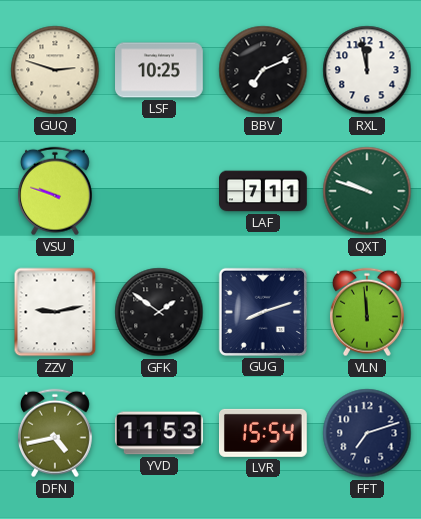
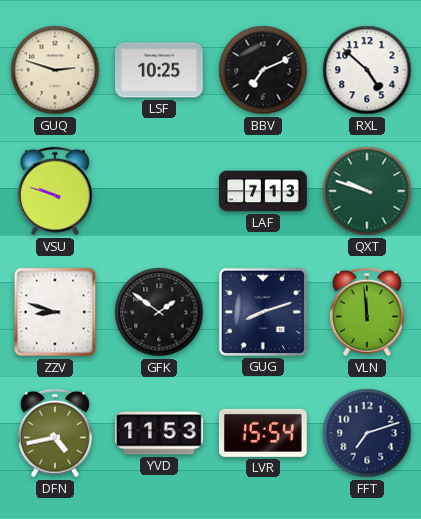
RXL: 11:58 -> 4:52
LAF: 7:11 -> 7:13
ZZV: 9:13 -> 8:48
